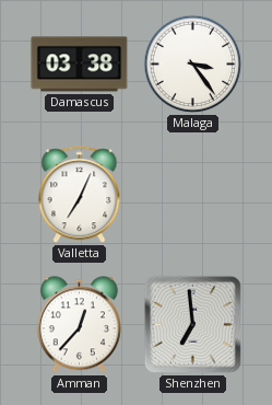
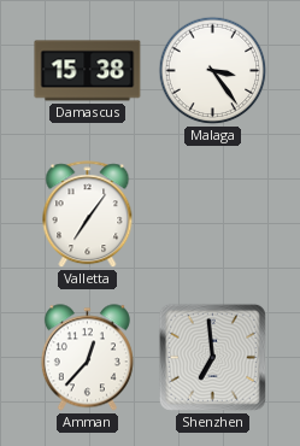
Damascus: 03:38 -> 15:38
Valletta: 7:04 -> 7:06
